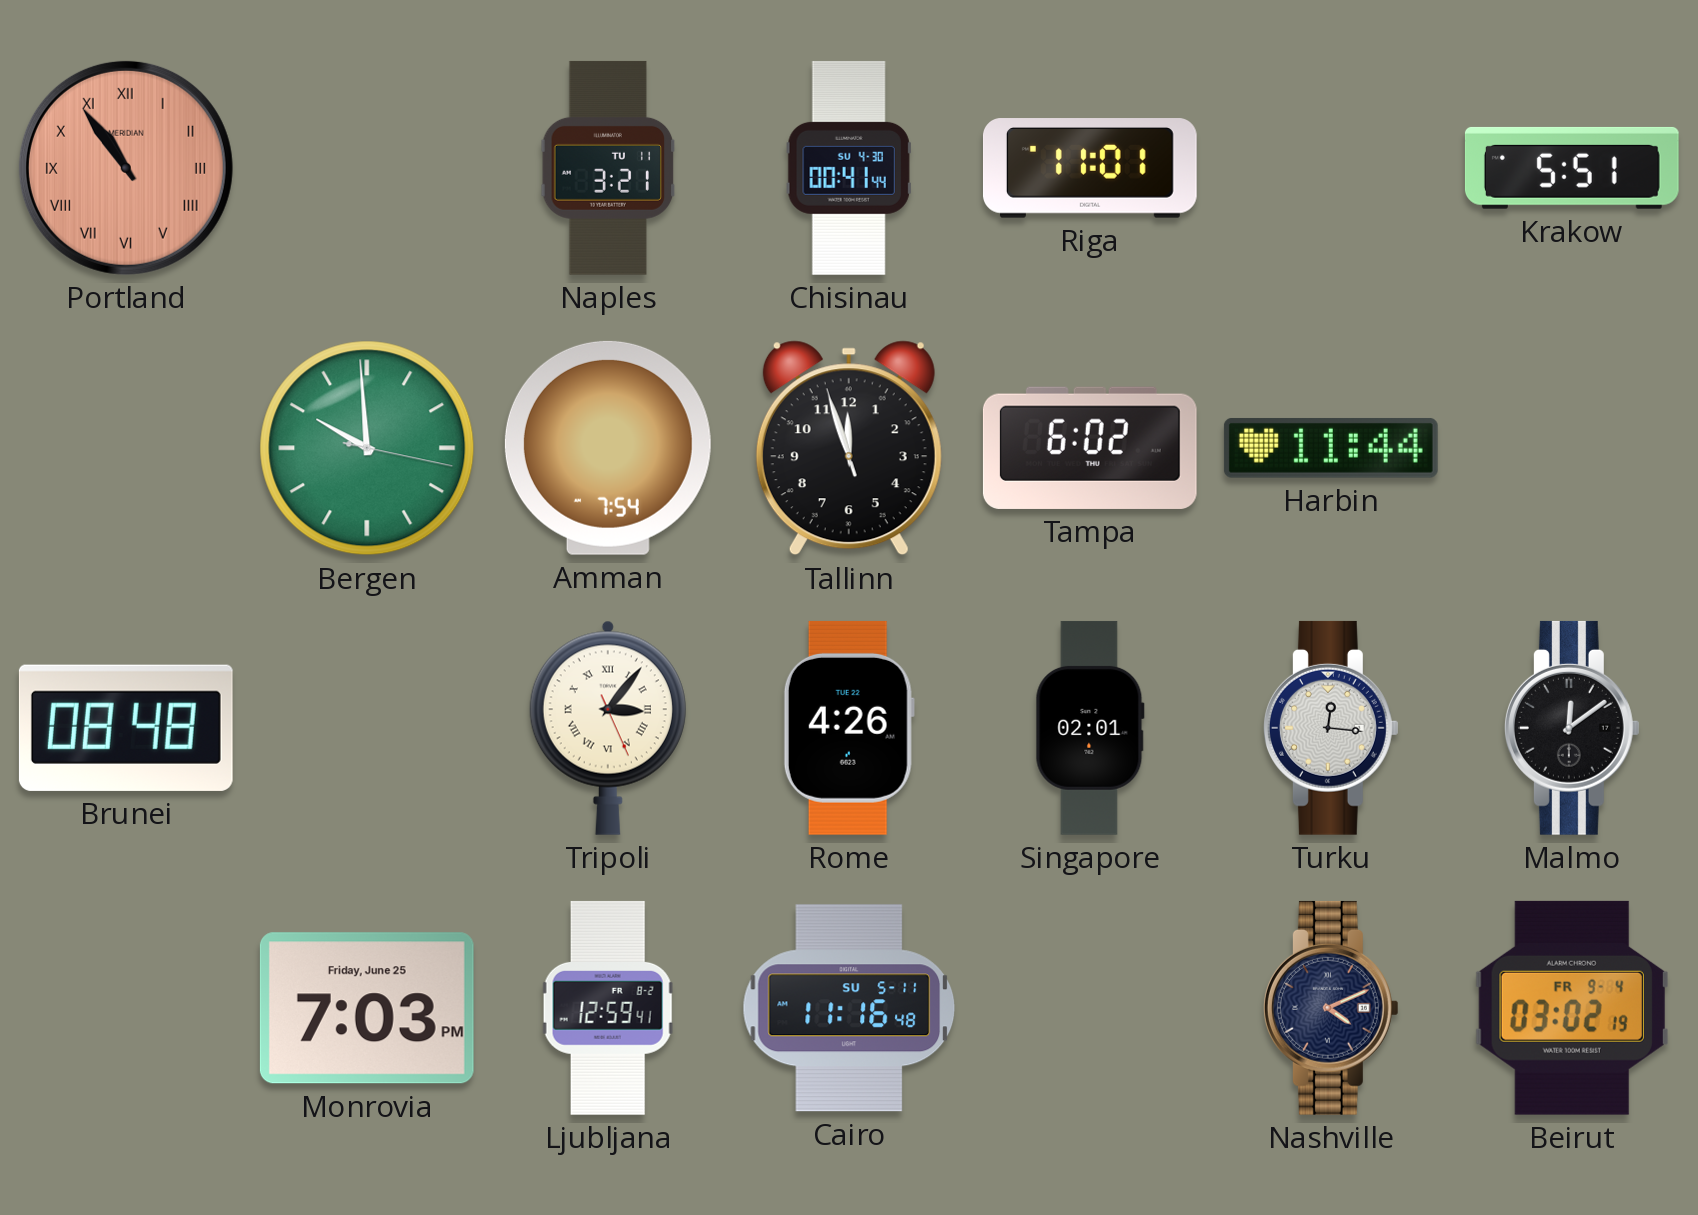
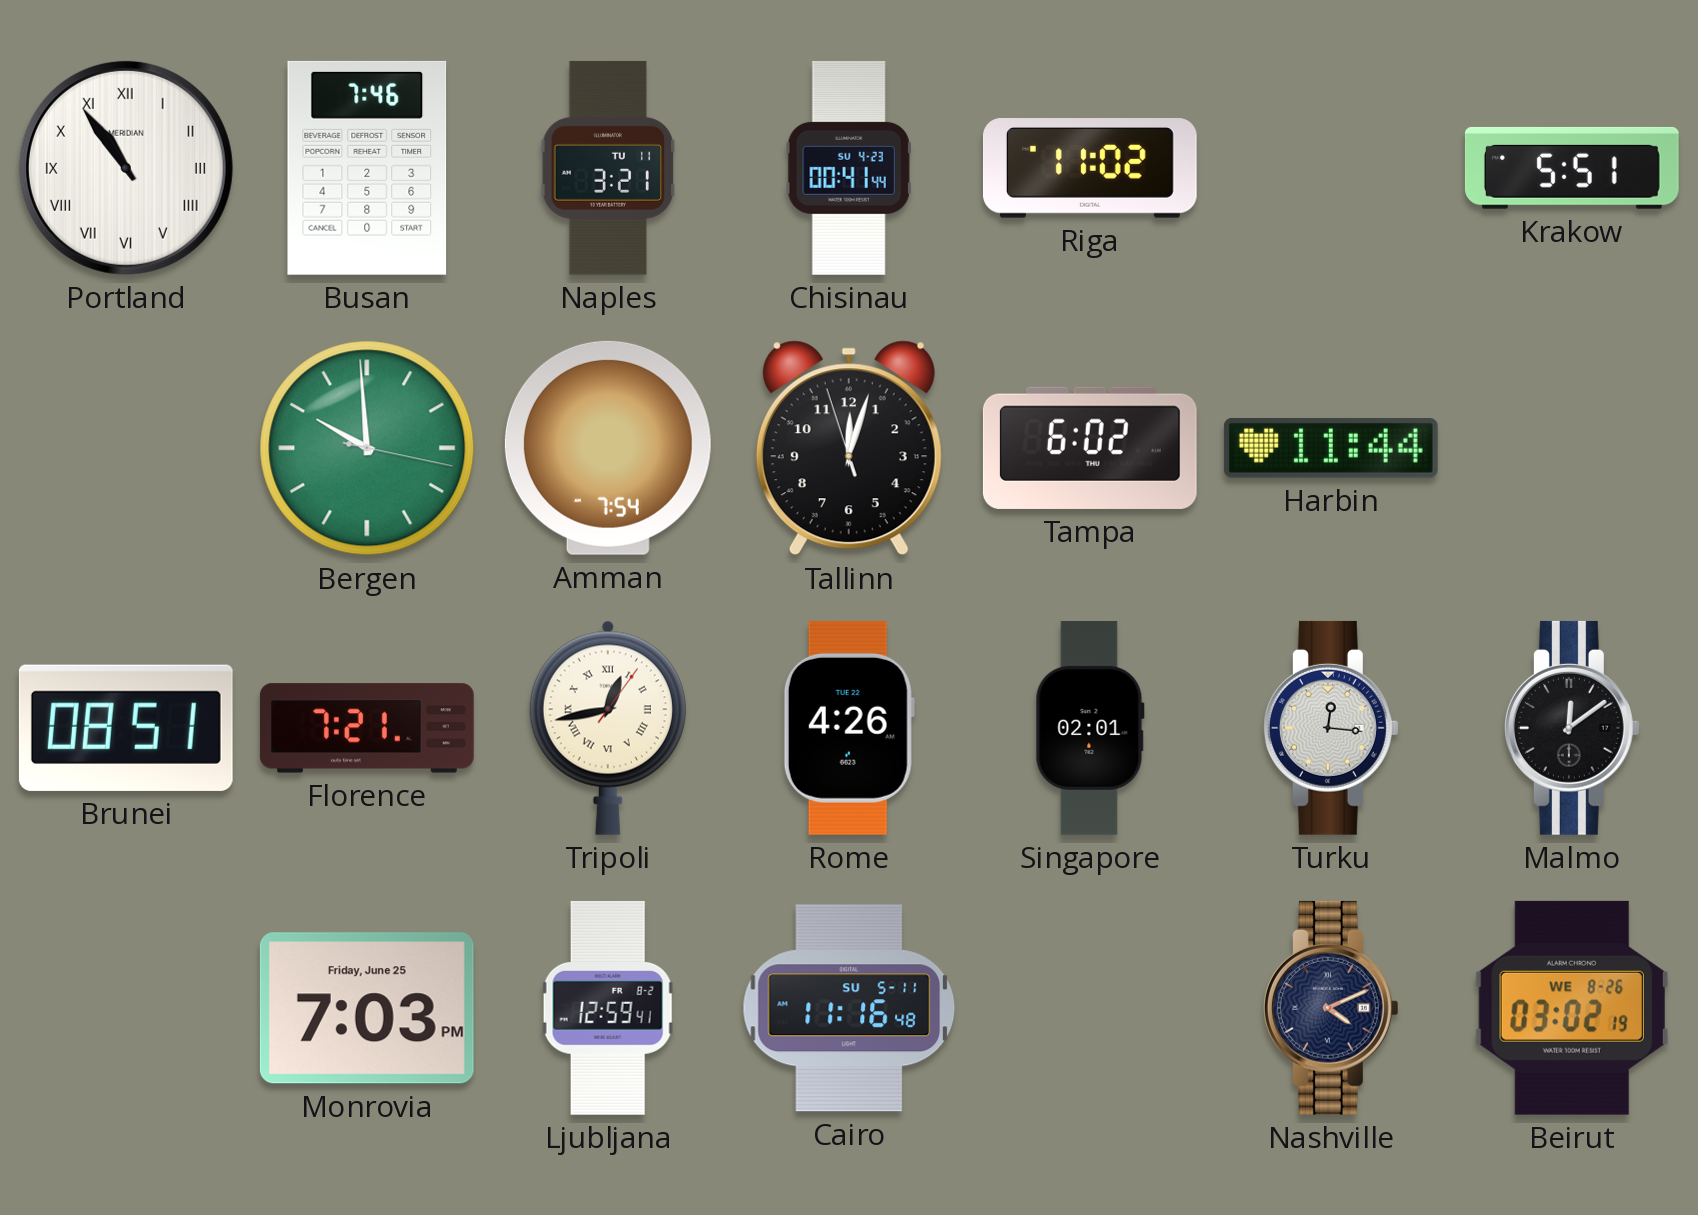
Portland dial: salmon -> white
Busan: none -> 7:46
Chisinau date: SU 4-30 -> SU 4-23
Riga: 11:01 -> 11:02
Tallinn: 11:56 -> 12:02
Brunei: 08:48 -> 08:51
Florence: none -> 7:21
Tripoli: 3:06 -> 12:43
Beirut date: FR 9-4 -> WE 8-26
